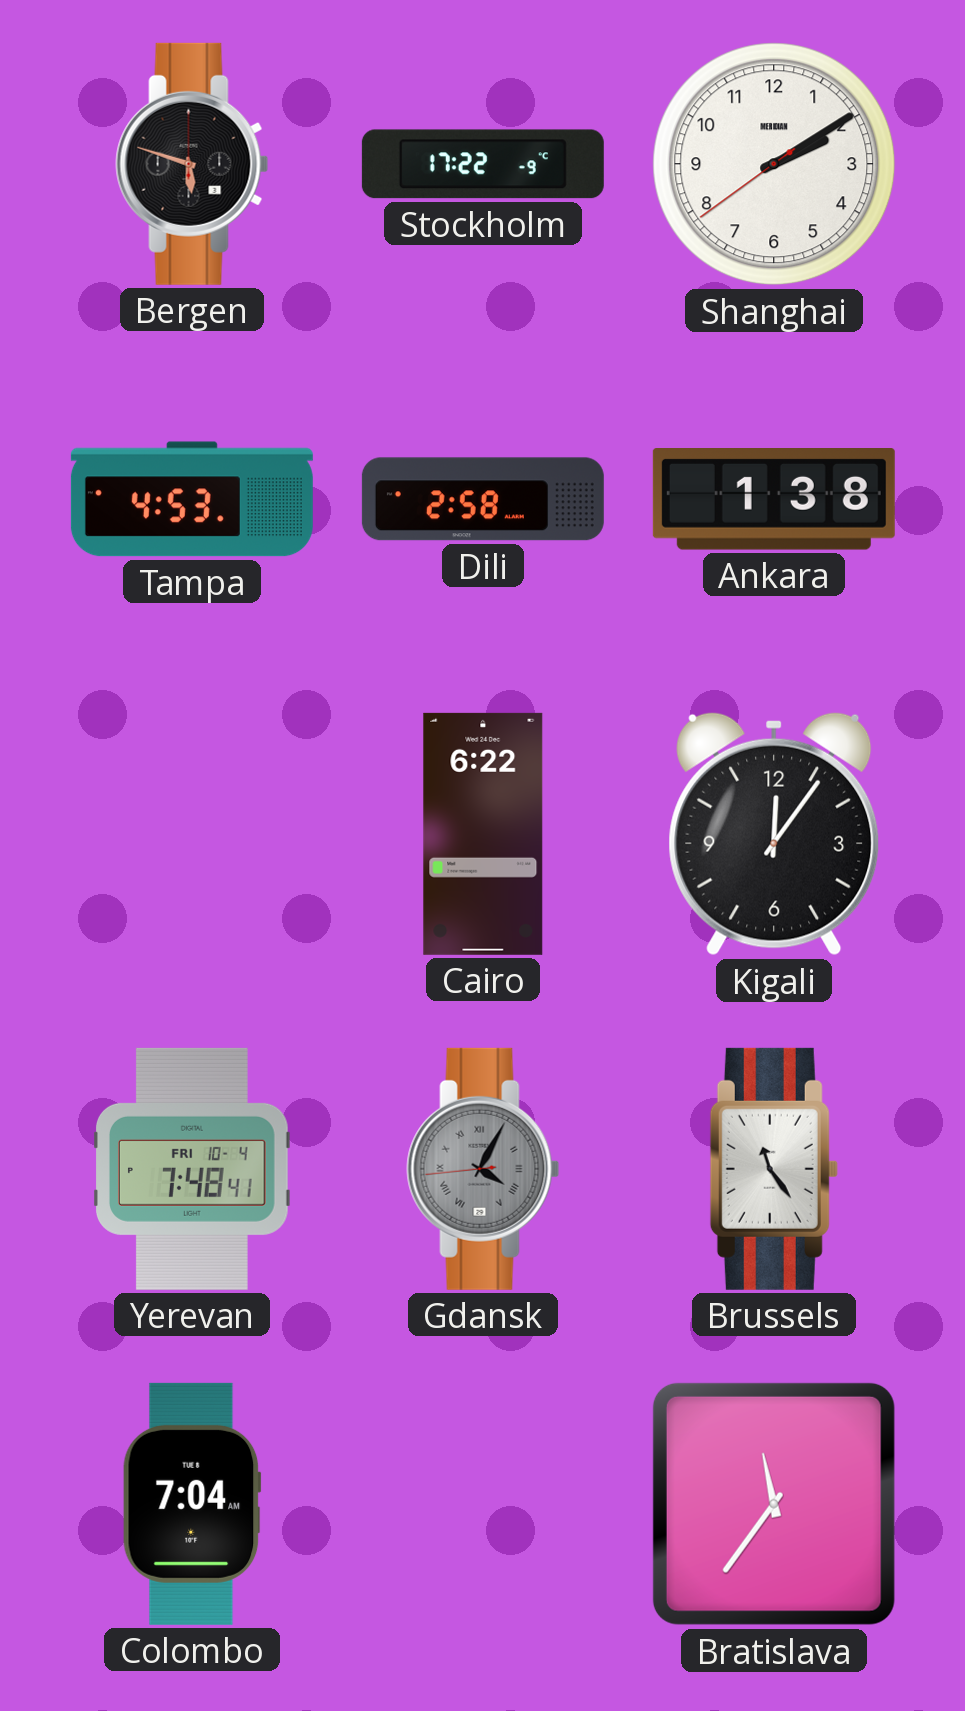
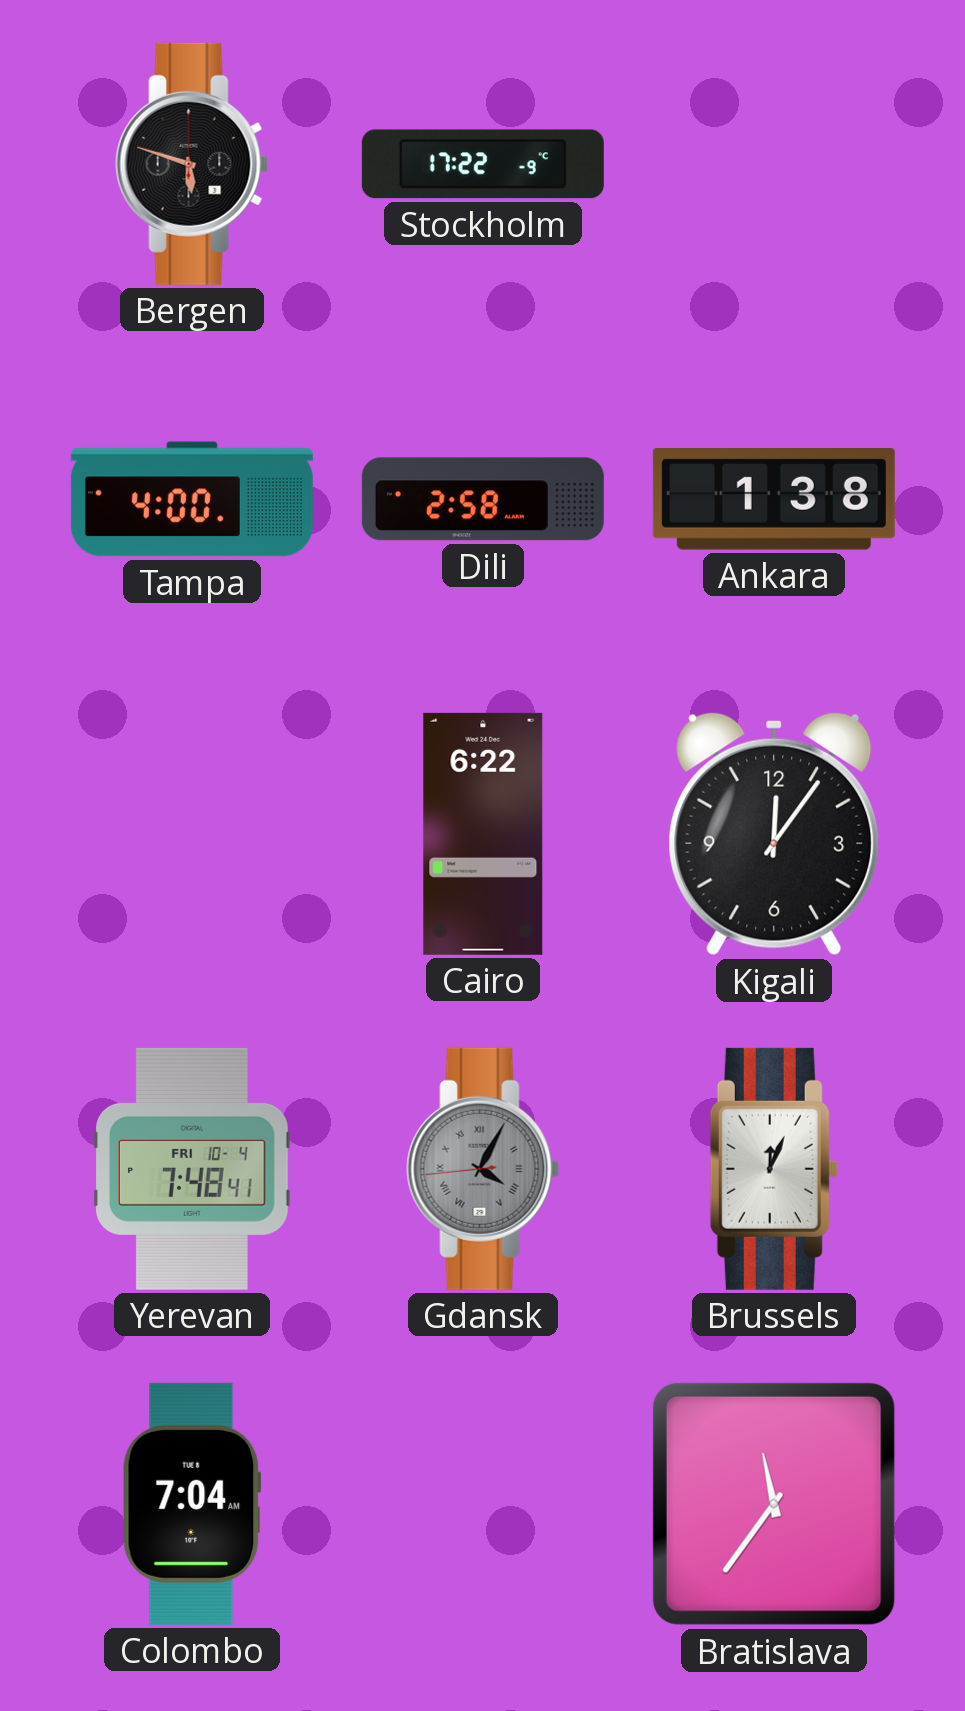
Shanghai: 2:09 -> none
Tampa: 4:53 -> 4:00
Brussels: 11:24 -> 12:04
